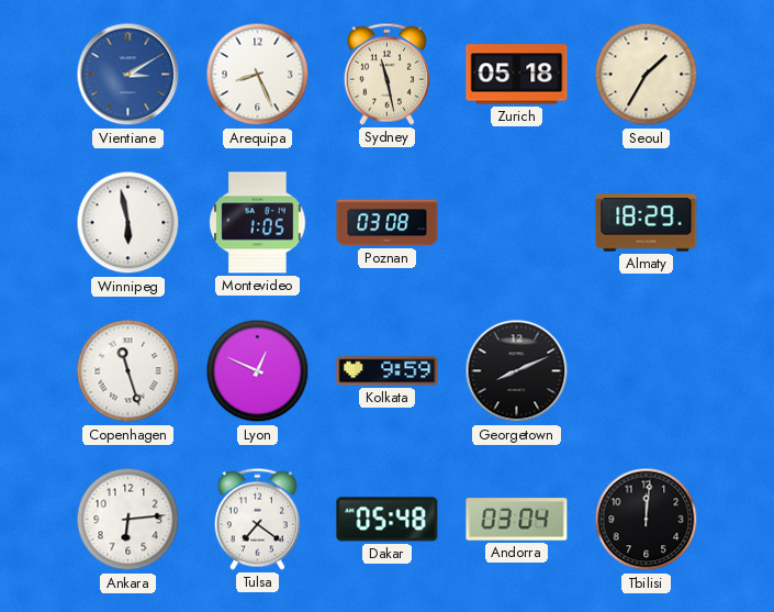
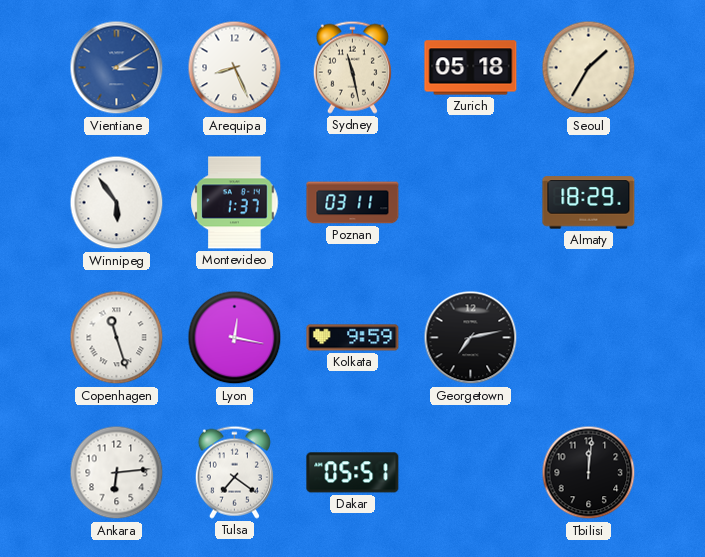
Winnipeg: 5:58 -> 5:54
Montevideo: 1:05 -> 1:37
Poznan: 03:08 -> 03:11
Lyon: 12:49 -> 12:17
Georgetown: 8:11 -> 7:13
Dakar: 05:48 -> 05:51
Andorra: 03:04 -> none
